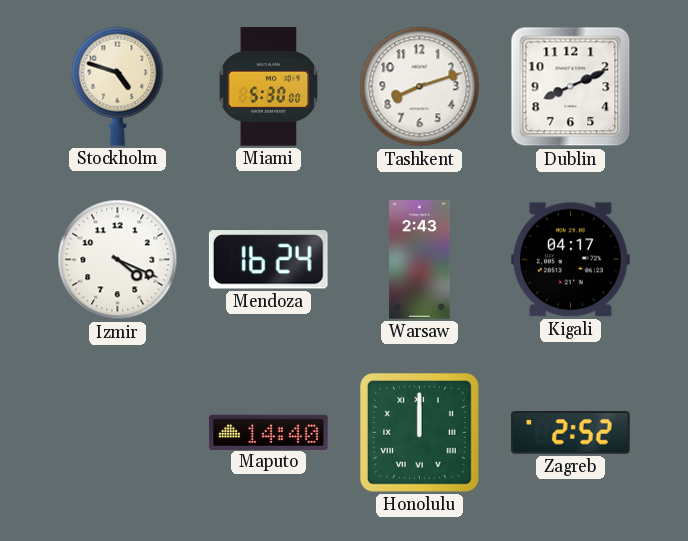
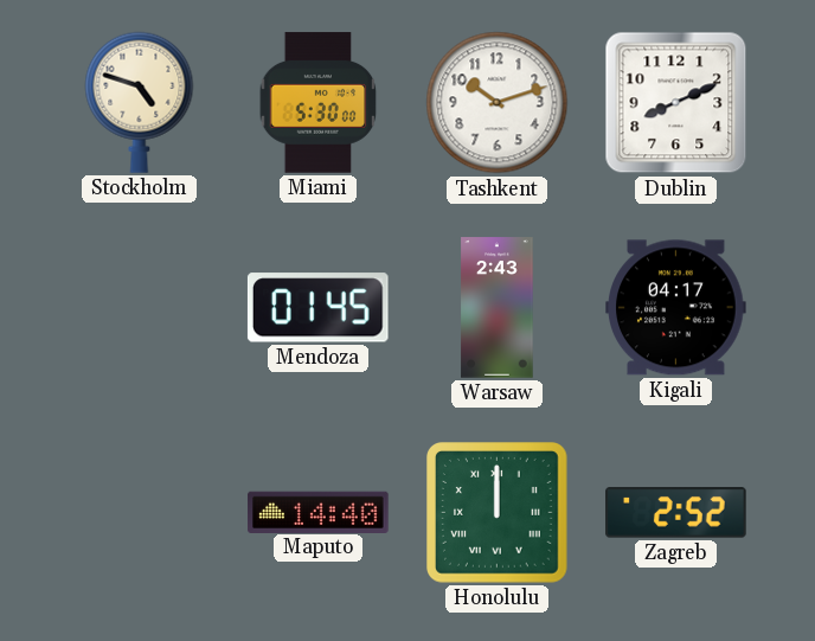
Tashkent: 8:12 -> 10:12
Izmir: 4:19 -> none
Mendoza: 16:24 -> 01:45
